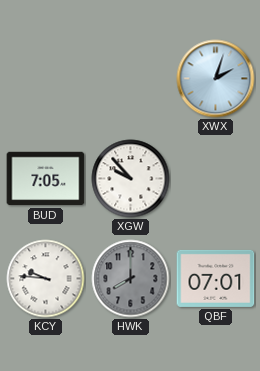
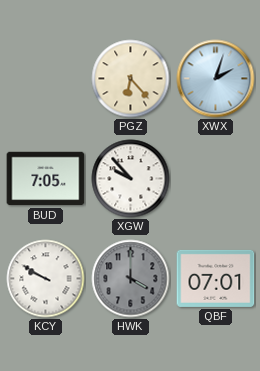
PGZ: none -> 6:23
KCY: 9:46 -> 9:50
HWK: 8:00 -> 4:00
